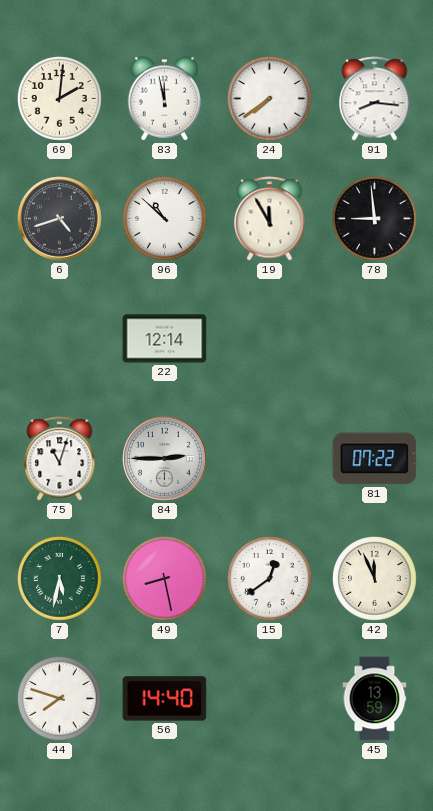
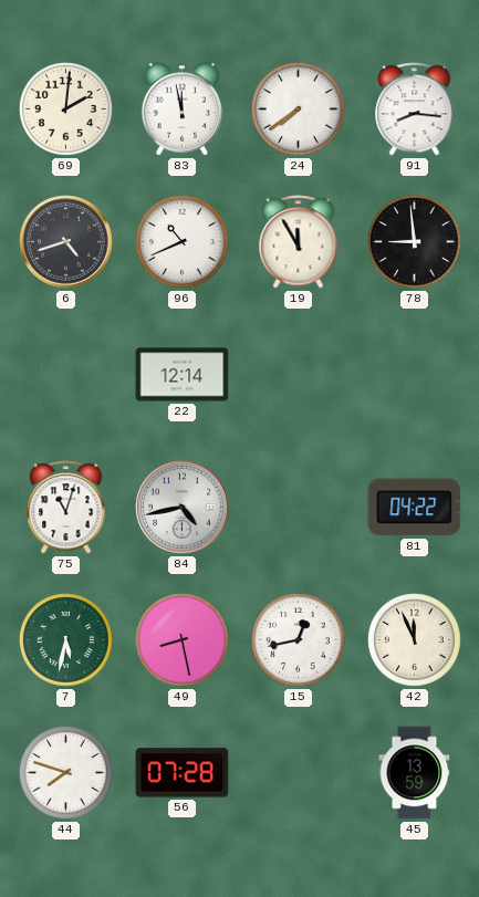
96: 10:52 -> 10:41
84: 2:45 -> 4:43
81: 07:22 -> 04:22
15: 12:39 -> 12:43
56: 14:40 -> 07:28
